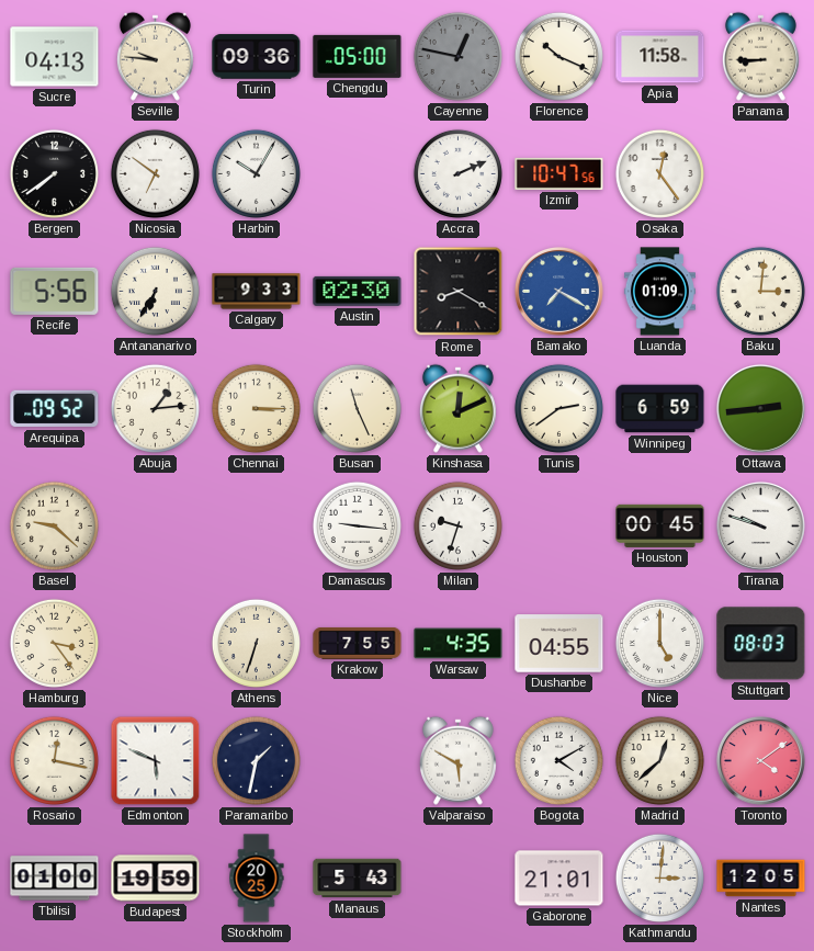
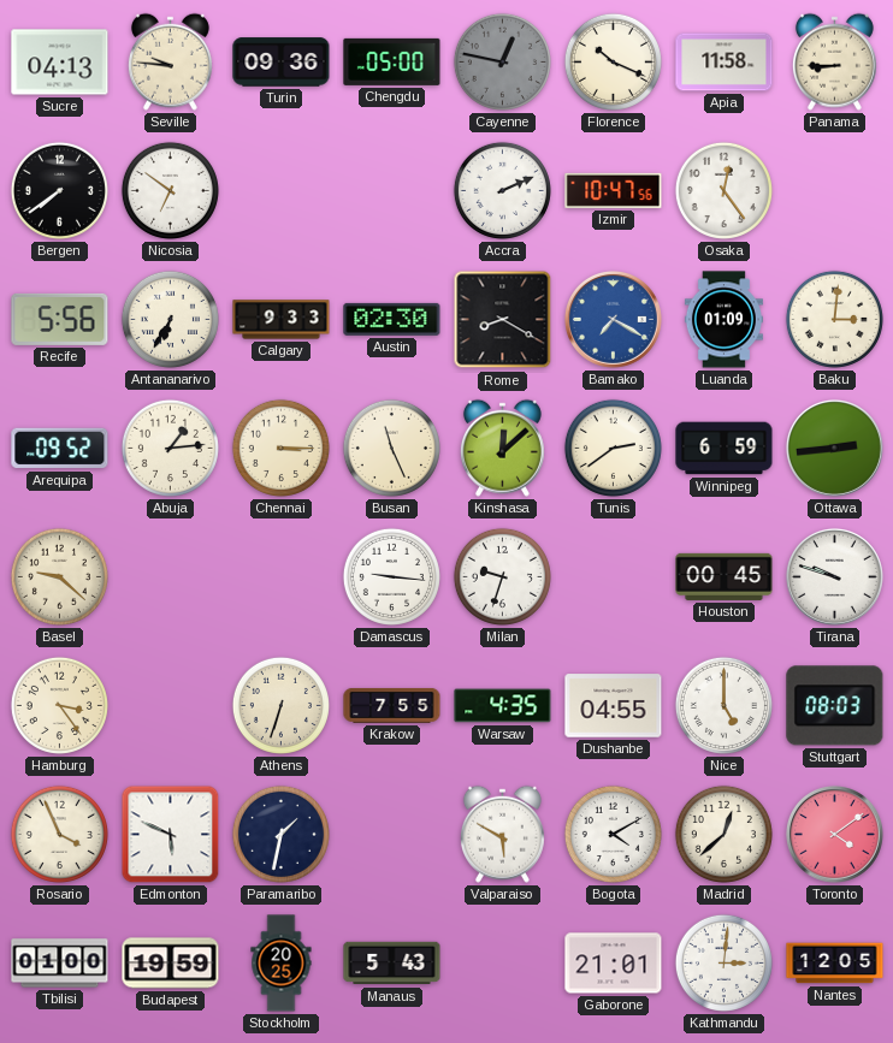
Harbin: 10:05 -> none
Kinshasa: 12:11 -> 12:08
Rosario: 12:17 -> 3:56
